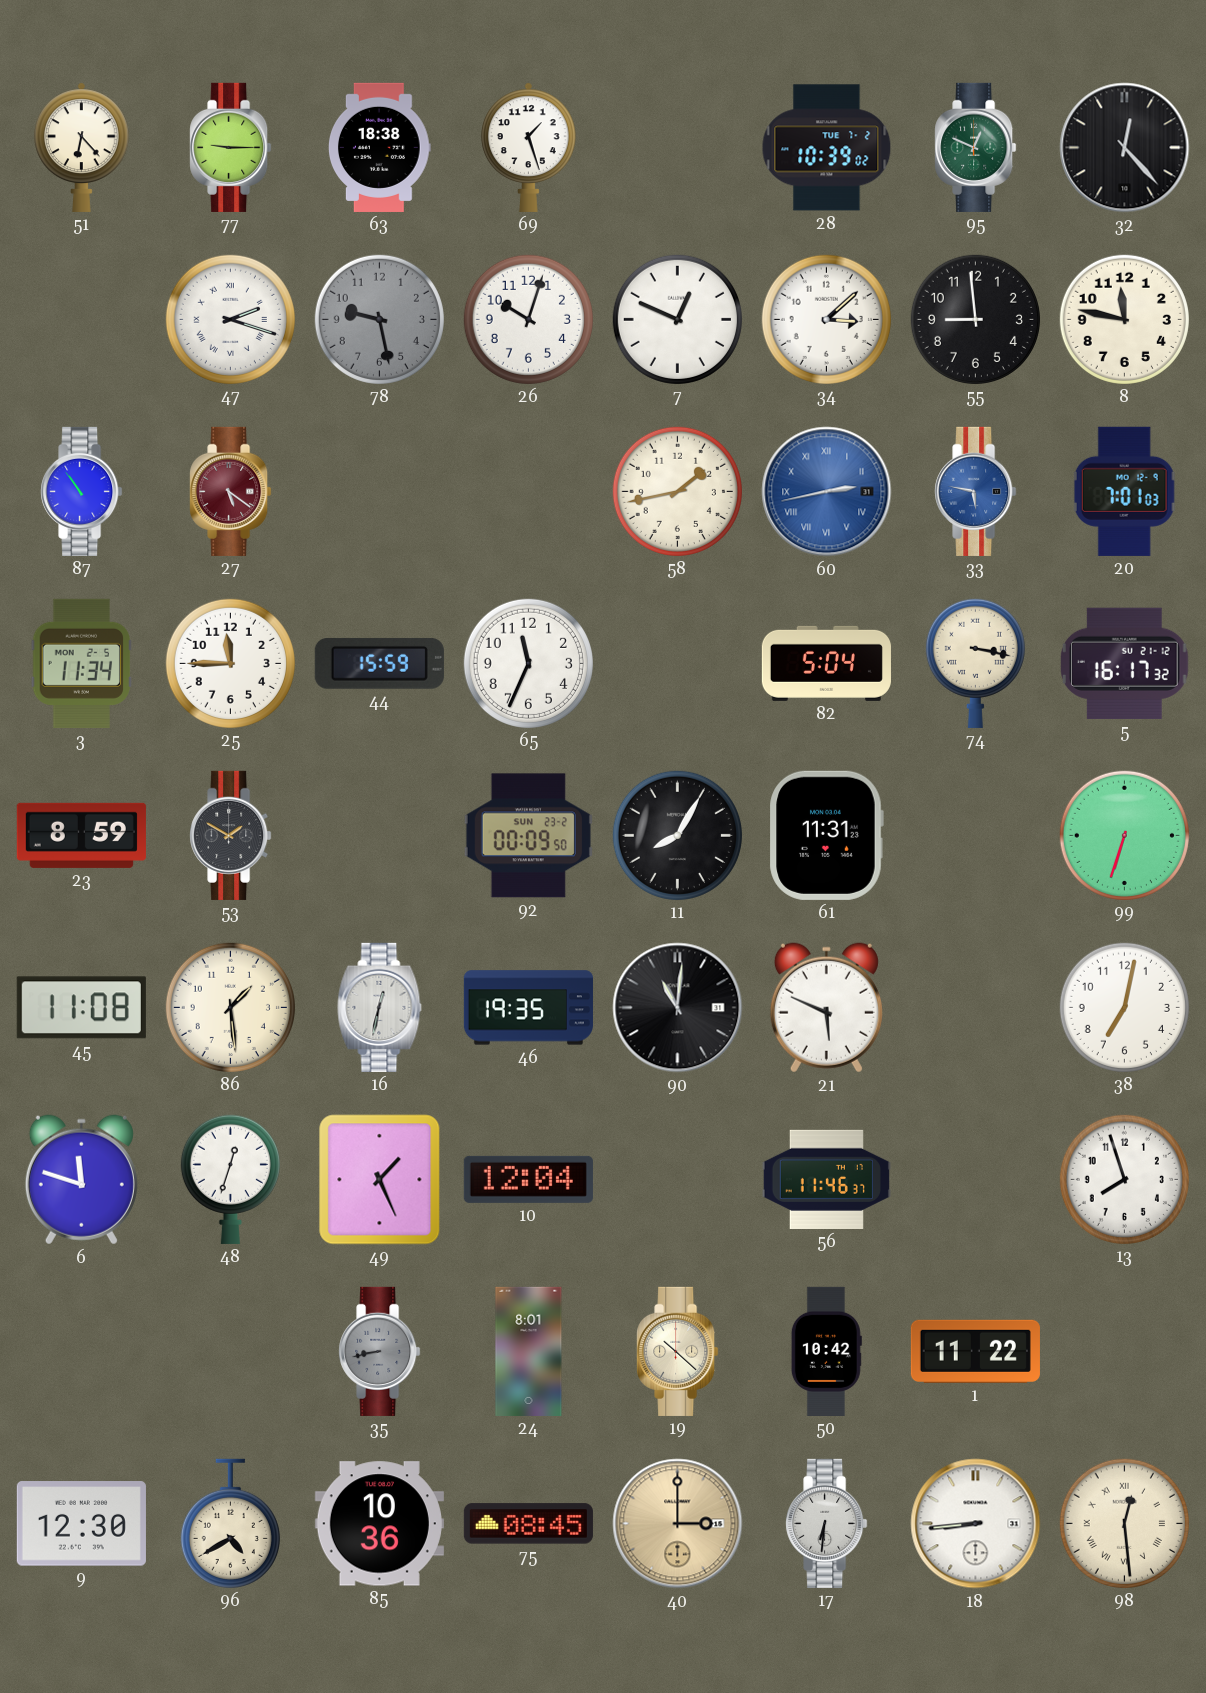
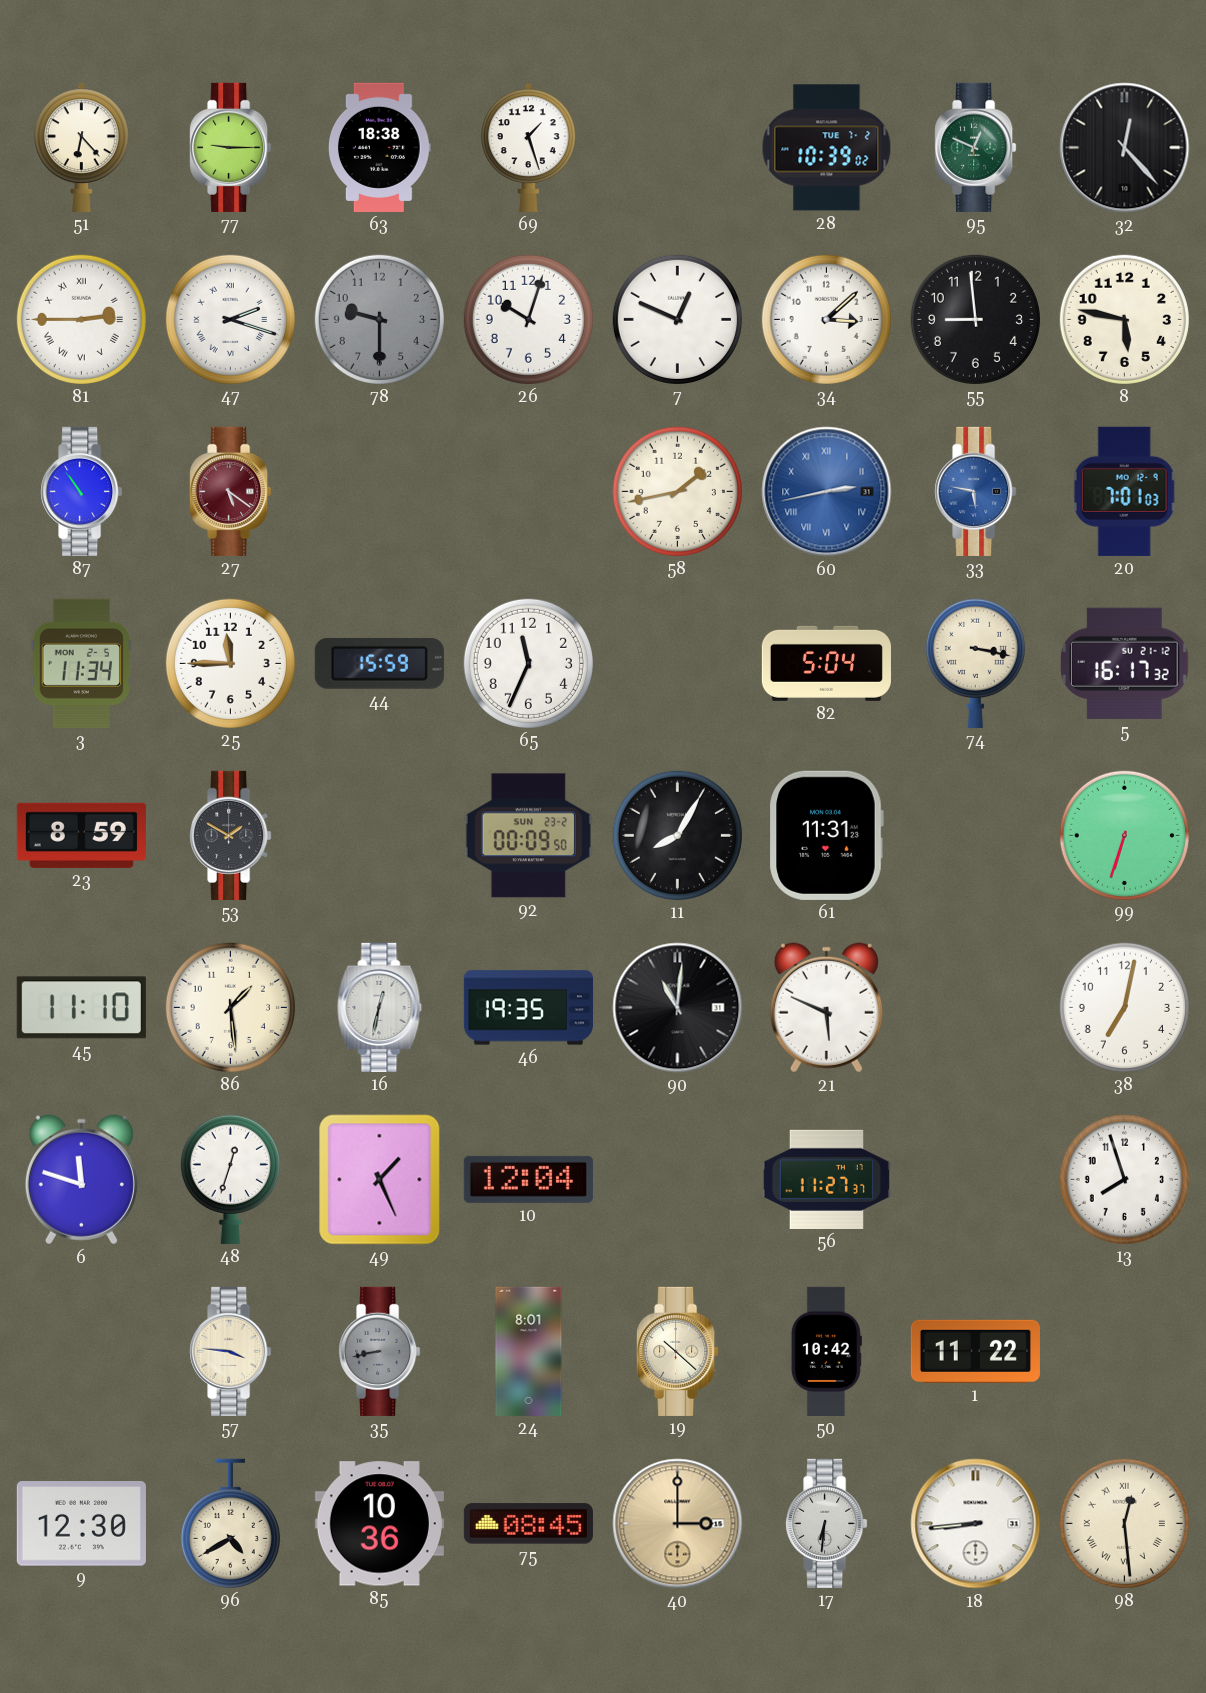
81: none -> 2:45
78: 9:28 -> 9:30
8: 11:47 -> 5:47
45: 11:08 -> 11:10
56: 11:46 -> 11:27
57: none -> 3:46
